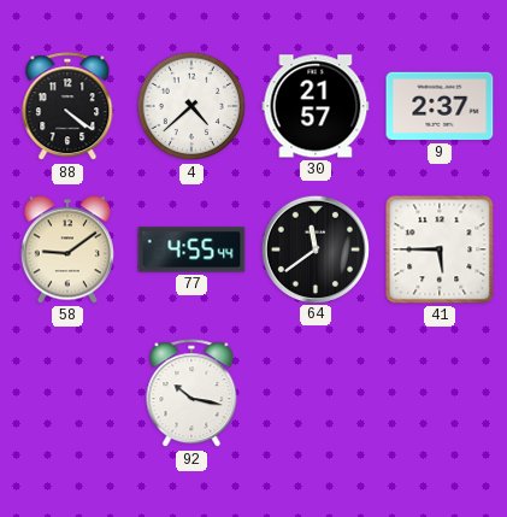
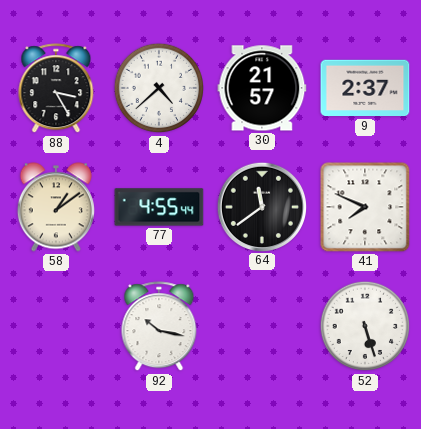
88: 4:21 -> 3:25
58: 9:09 -> 1:09
41: 5:45 -> 7:49
52: none -> 5:27
